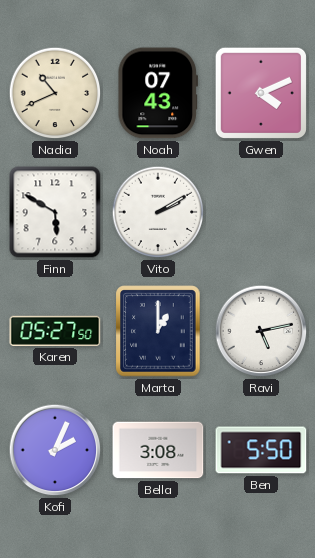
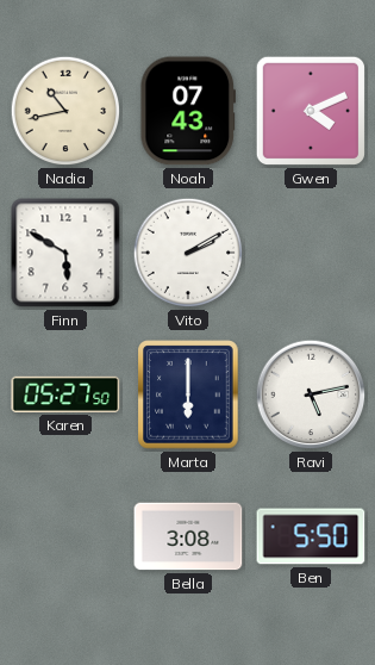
Nadia: 10:41 -> 10:43
Marta: 1:00 -> 6:00
Kofi: 2:04 -> none
